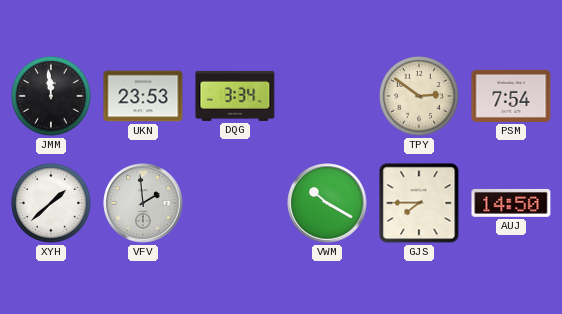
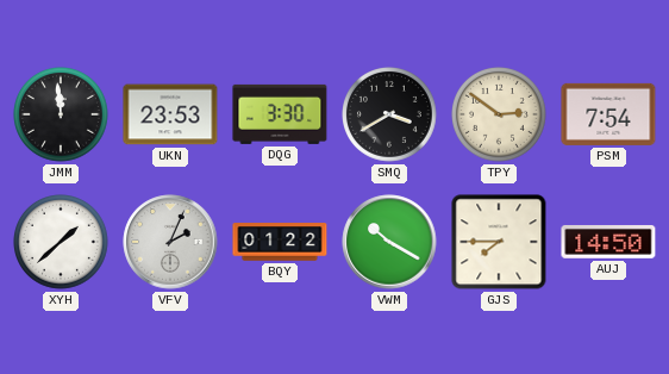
DQG: 3:34 -> 3:30
SMQ: none -> 3:40
VFV: 1:59 -> 2:04
BQY: none -> 01:22
